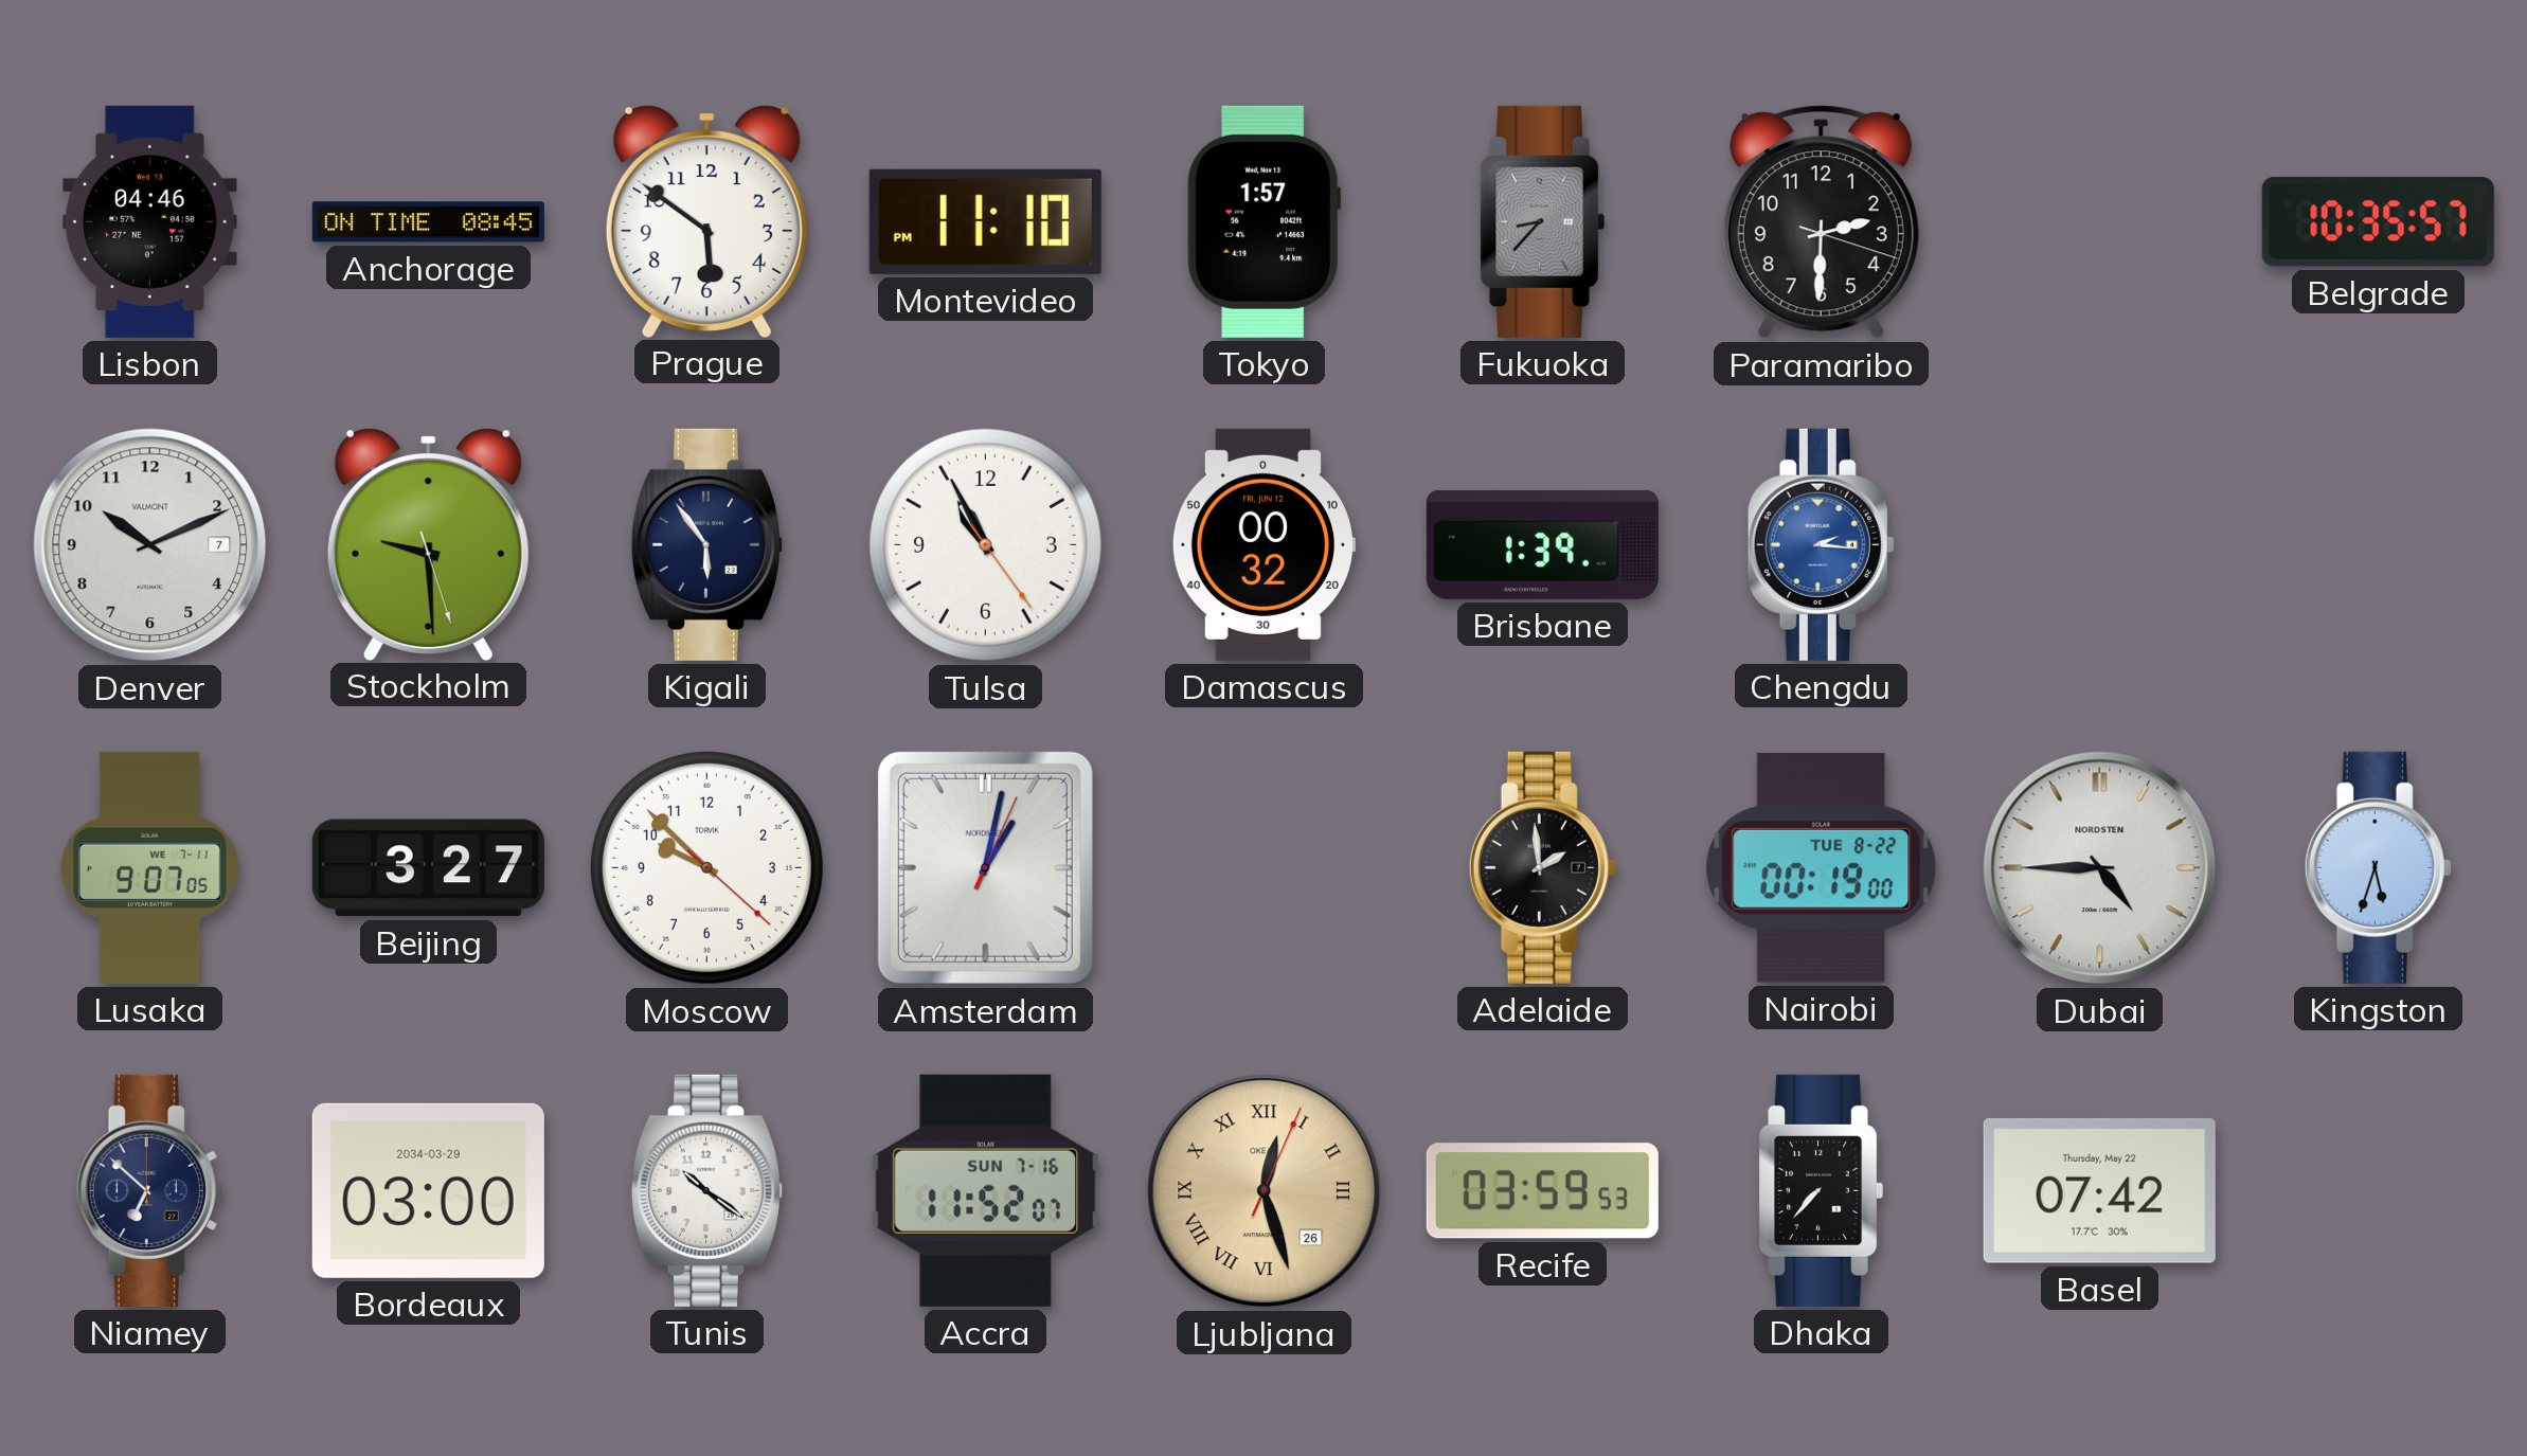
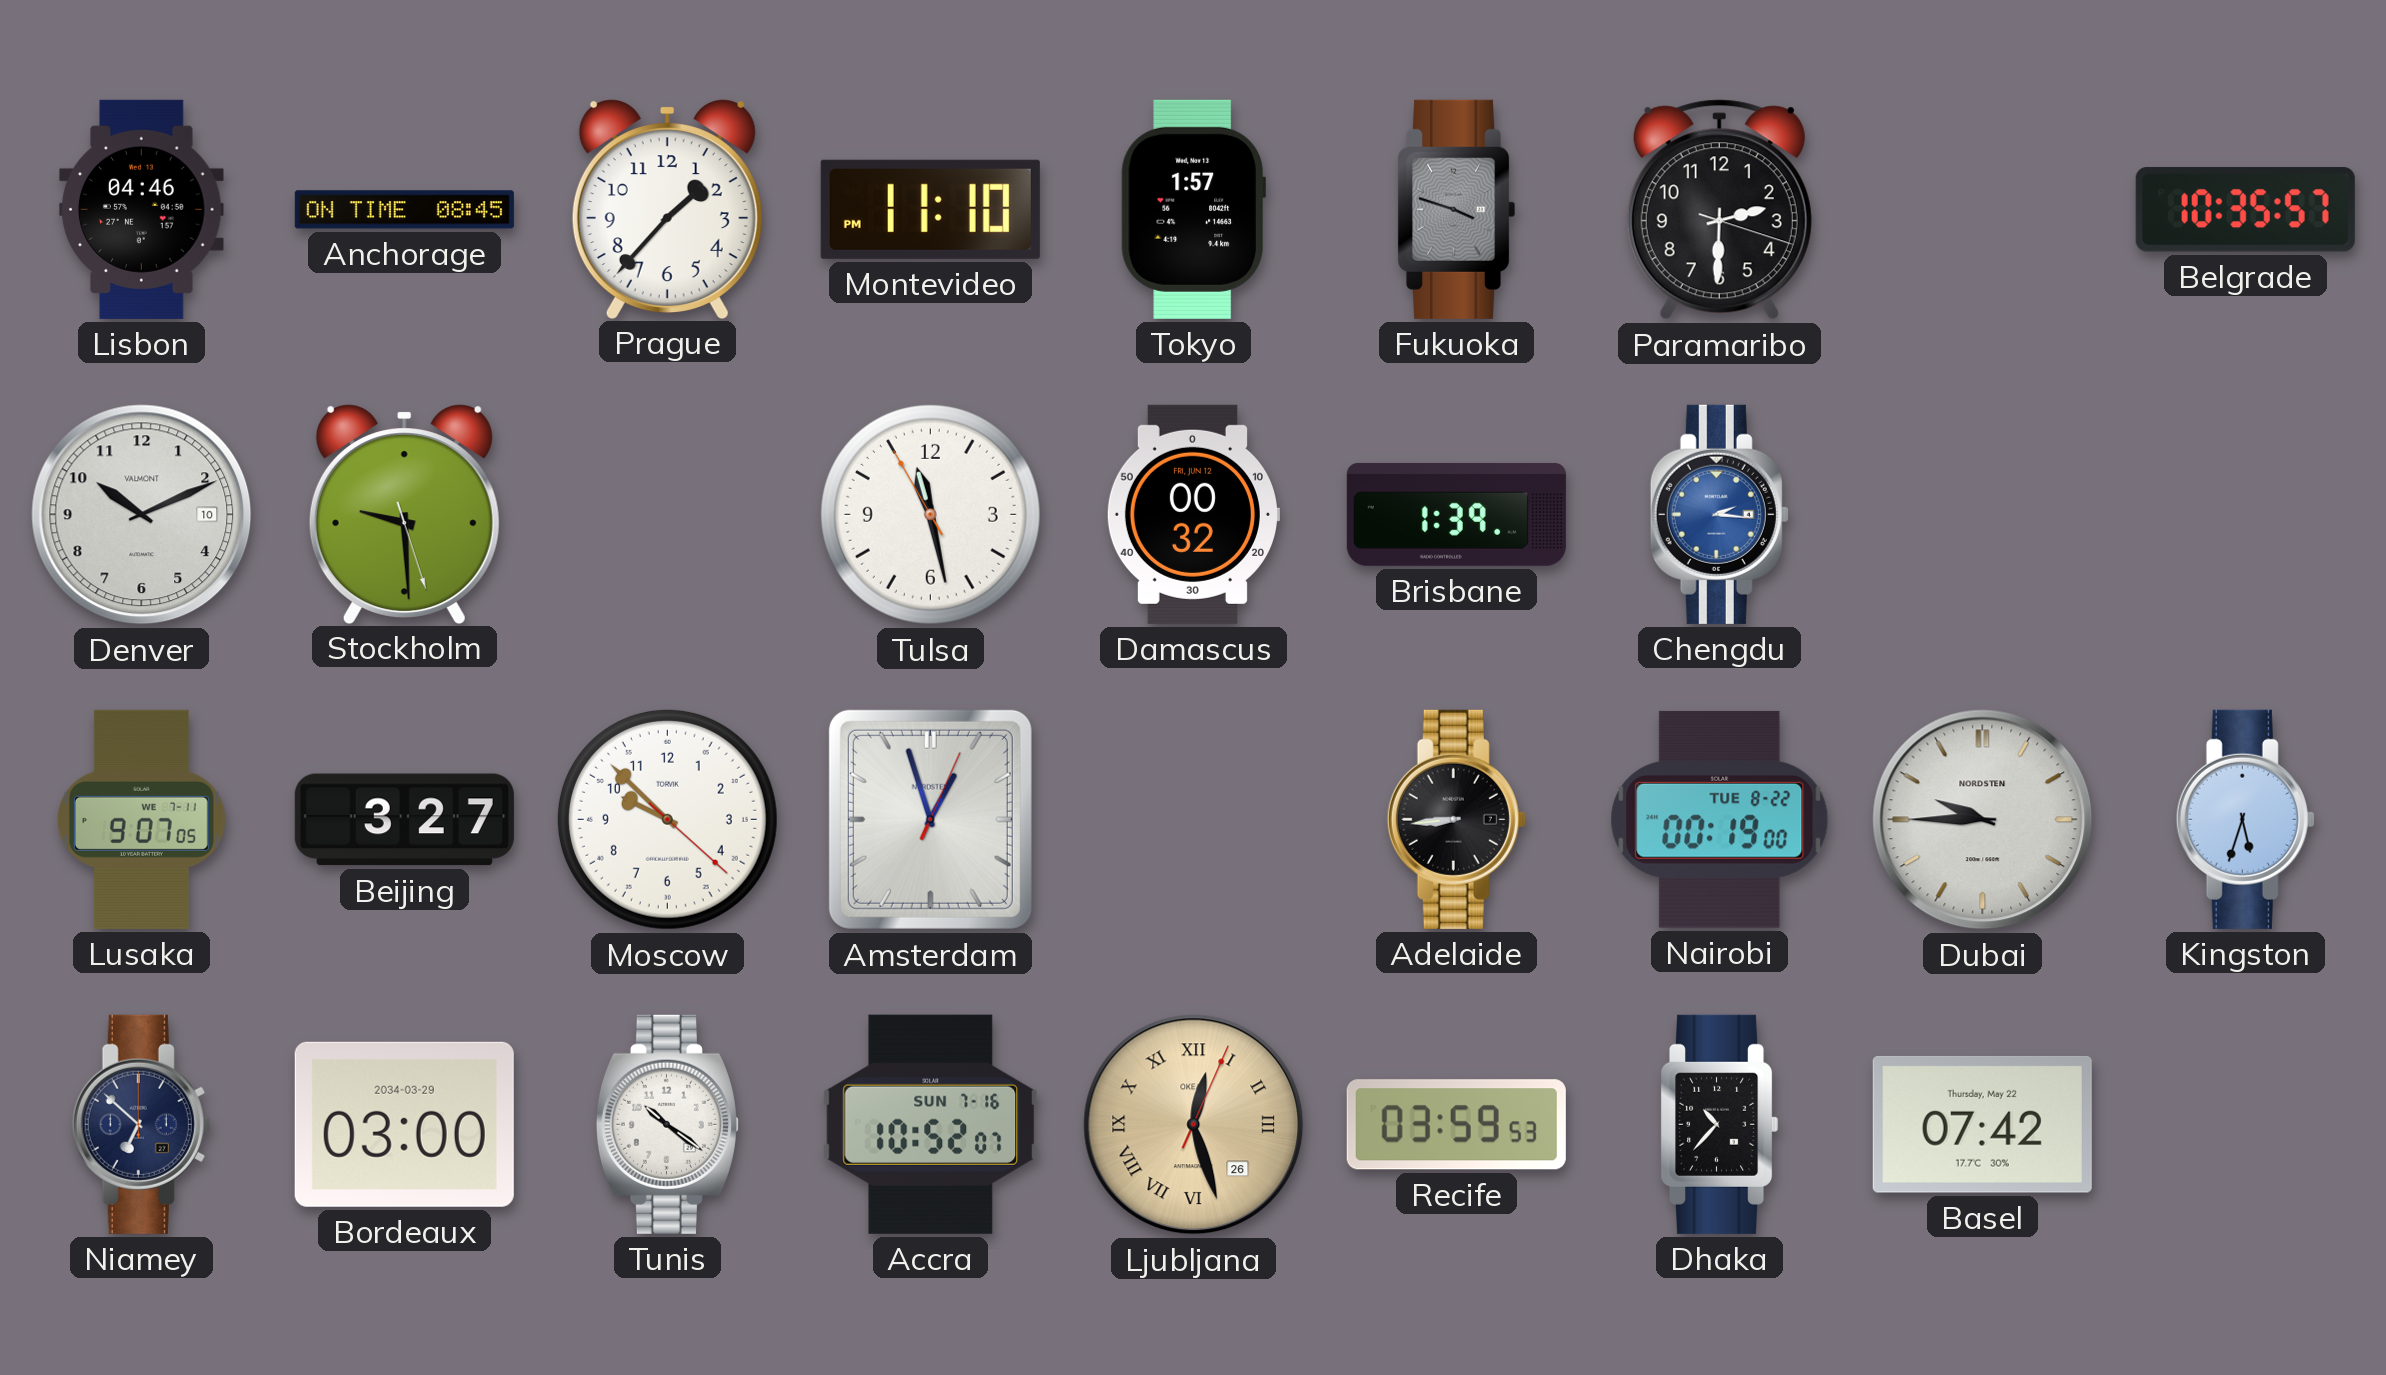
Prague: 5:51 -> 1:37
Fukuoka: 8:37 -> 3:48
Denver date: 7 -> 10
Kigali: 5:54 -> none
Tulsa: 10:55 -> 11:27
Amsterdam: 1:02 -> 12:57
Adelaide: 1:59 -> 8:44
Dubai: 4:45 -> 9:45
Accra: 11:52 -> 10:52
Dhaka: 7:37 -> 10:37
